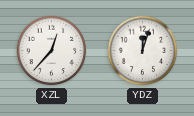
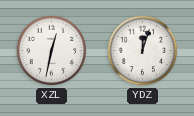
XZL: 12:37 -> 12:32
